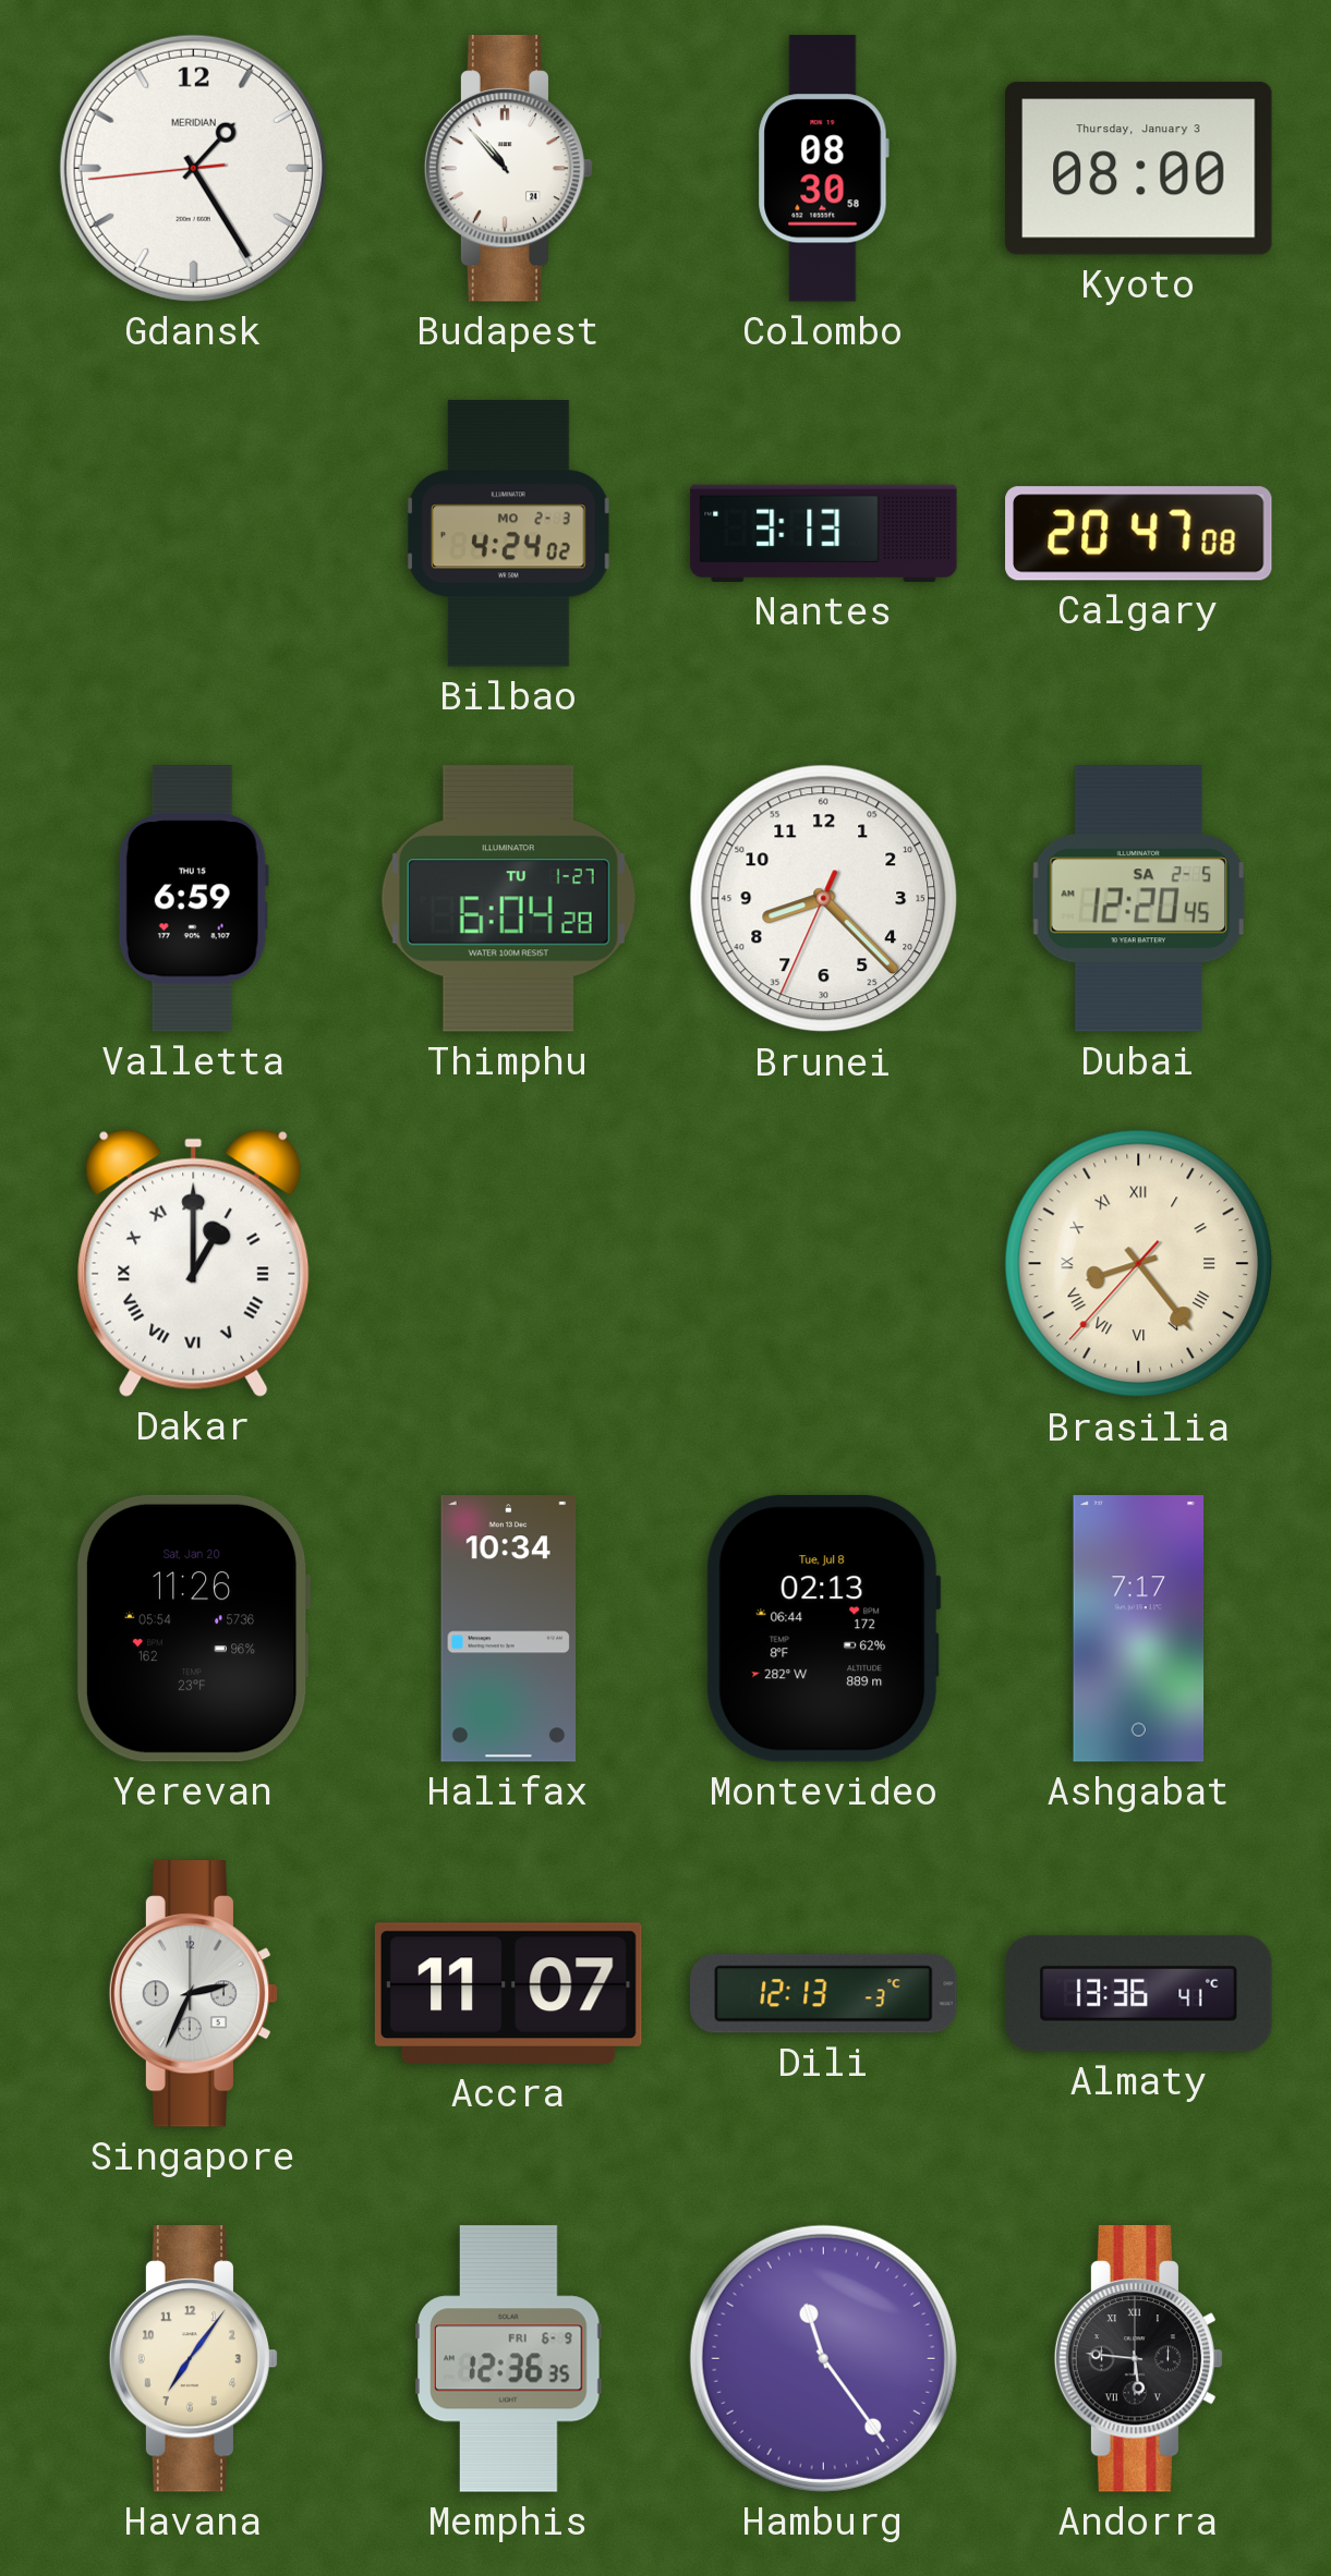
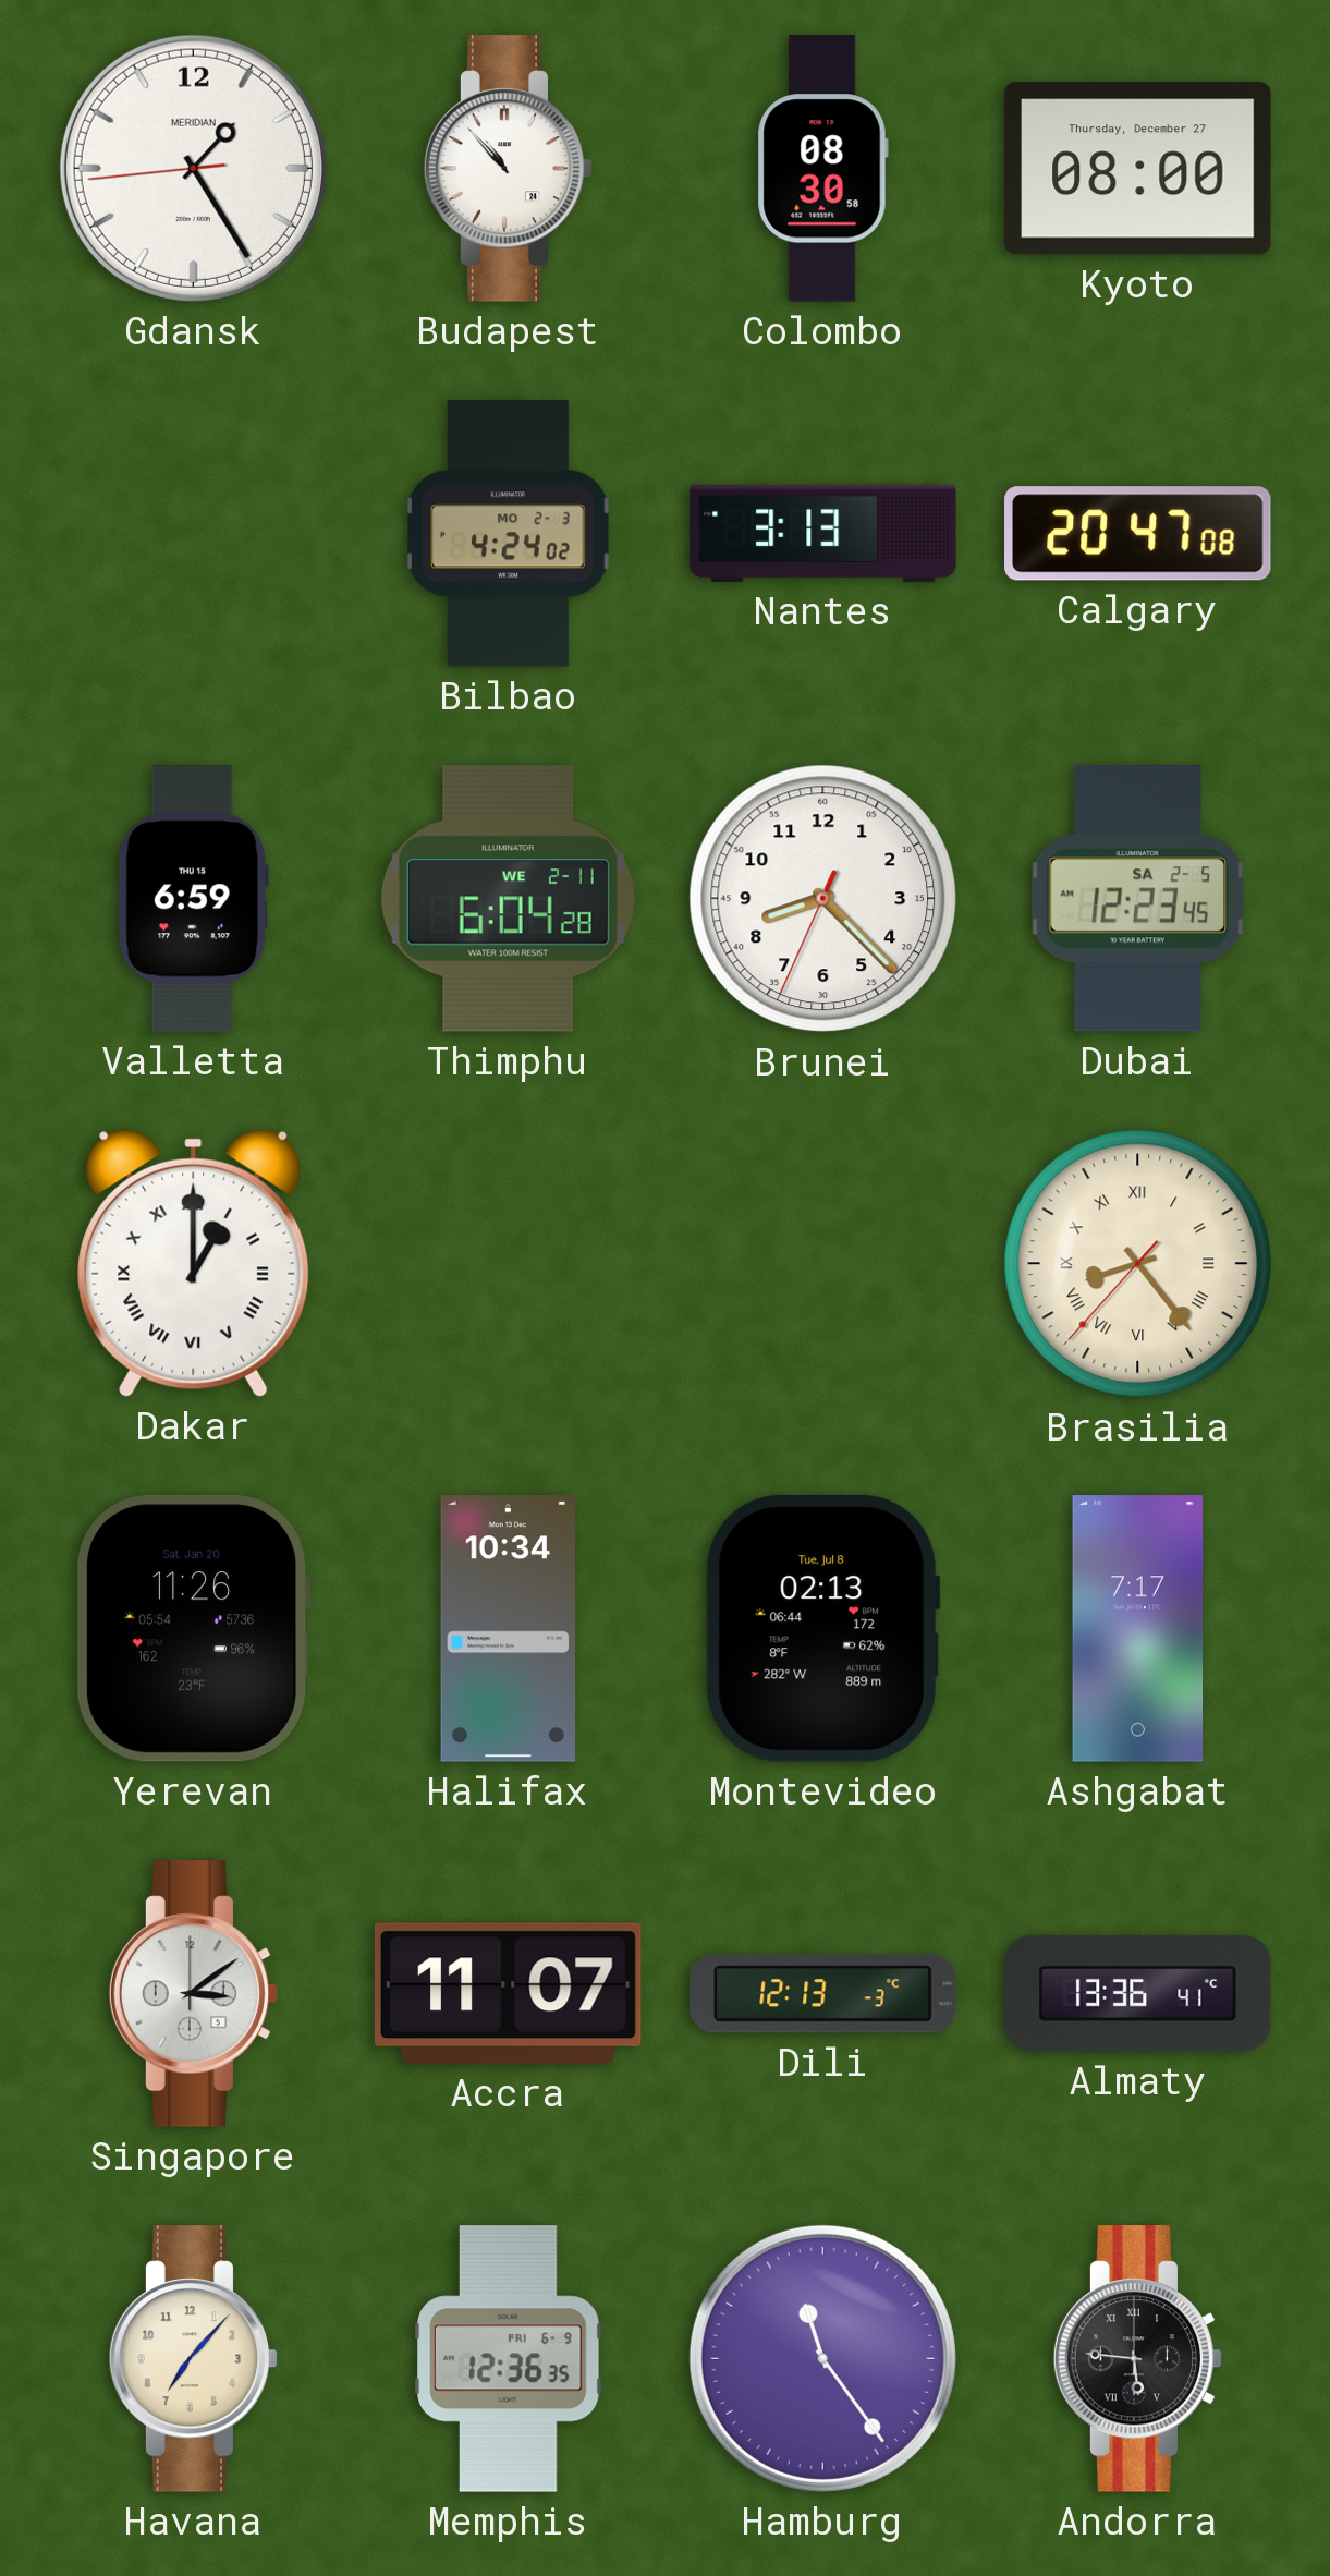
Kyoto date: Thursday, January 3 -> Thursday, December 27
Thimphu date: TU 1-27 -> WE 2-11
Dubai: 12:20 -> 12:23
Singapore: 2:34 -> 3:09
Havana: 7:06 -> 7:07
